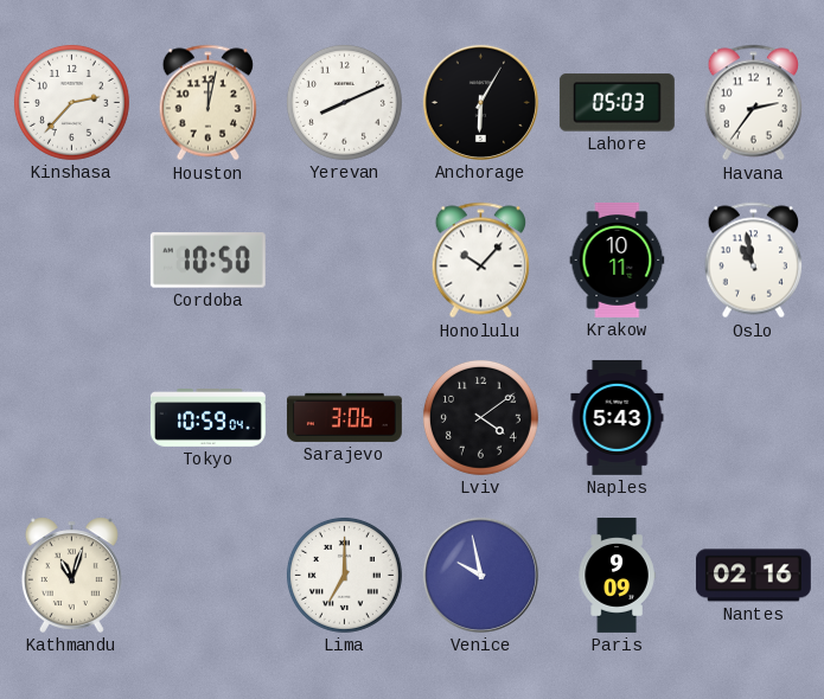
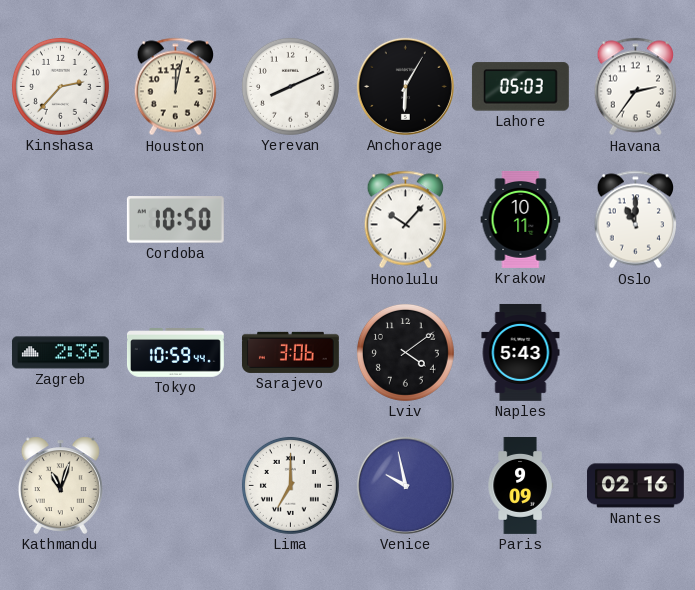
Oslo: 10:58 -> 11:00
Zagreb: none -> 2:36
Tokyo: 10:59:04 -> 10:59:44
